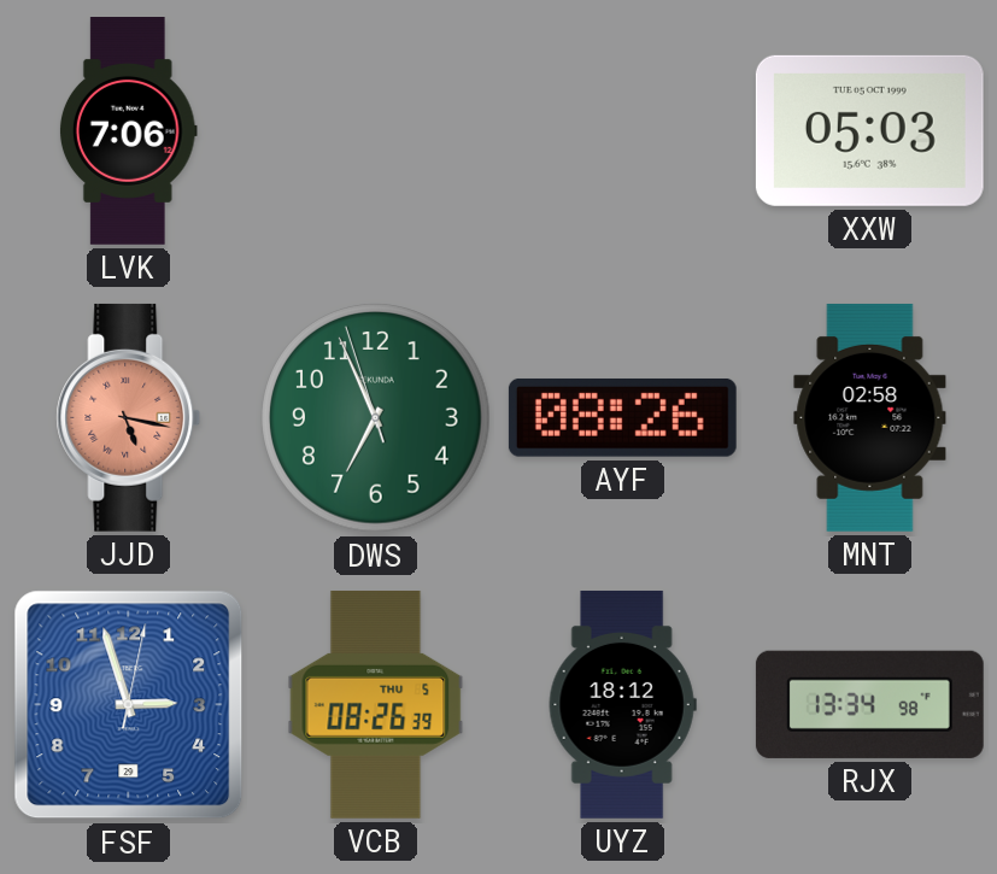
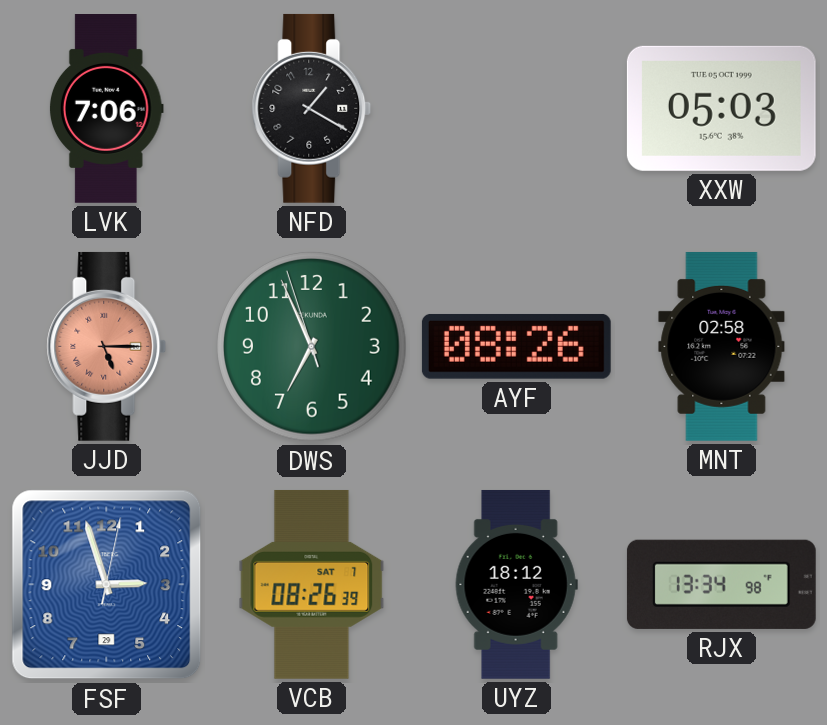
NFD: none -> 1:20
JJD: 5:17 -> 5:15
VCB date: THU 5 -> SAT 7
